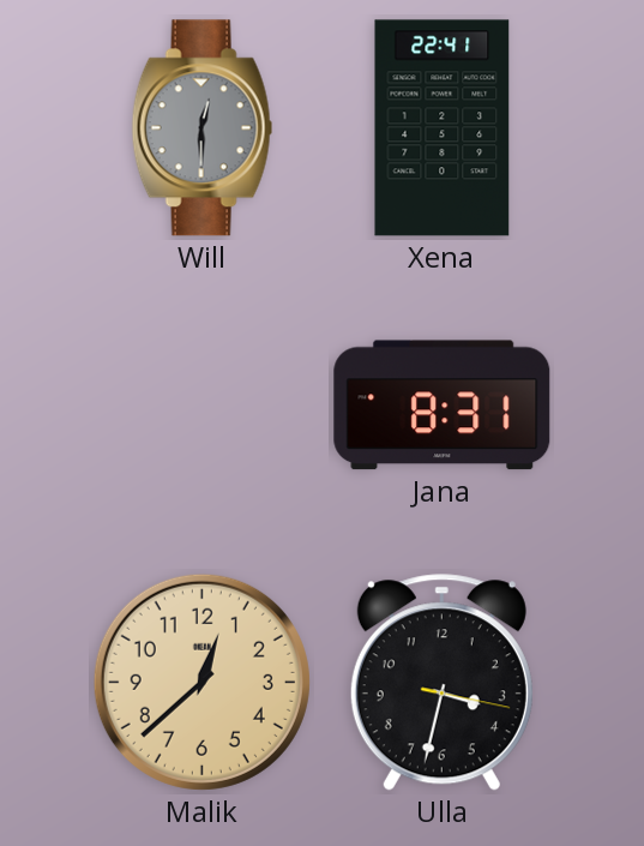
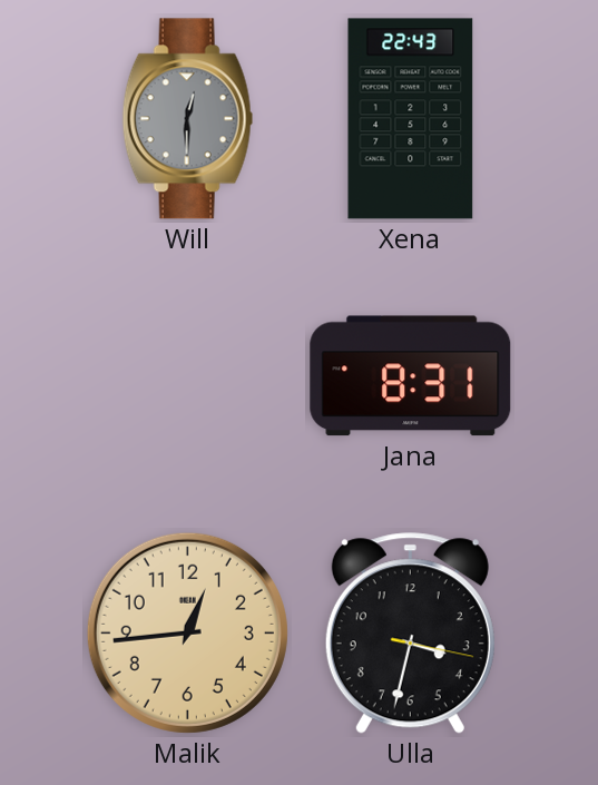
Xena: 22:41 -> 22:43
Malik: 12:38 -> 12:44
